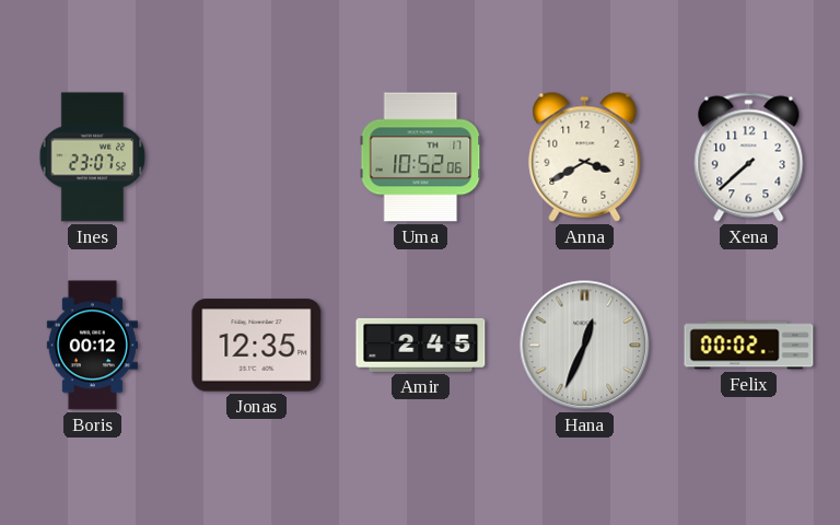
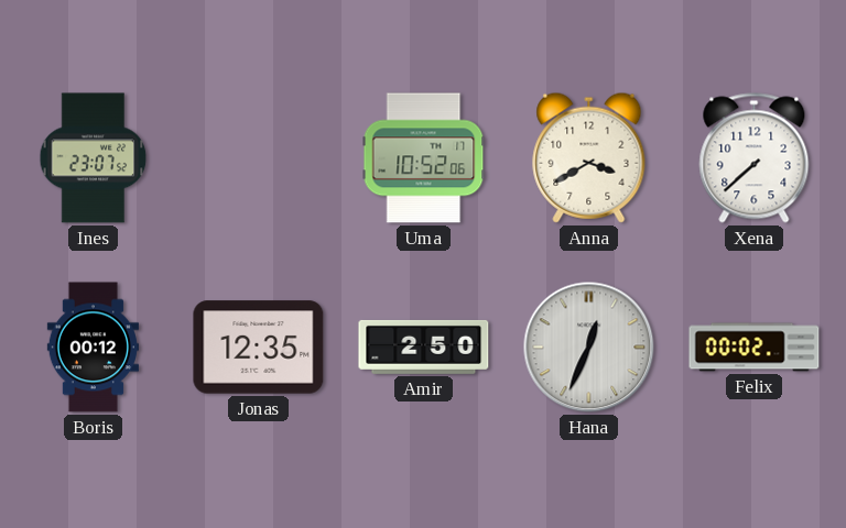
Amir: 2:45 -> 2:50
